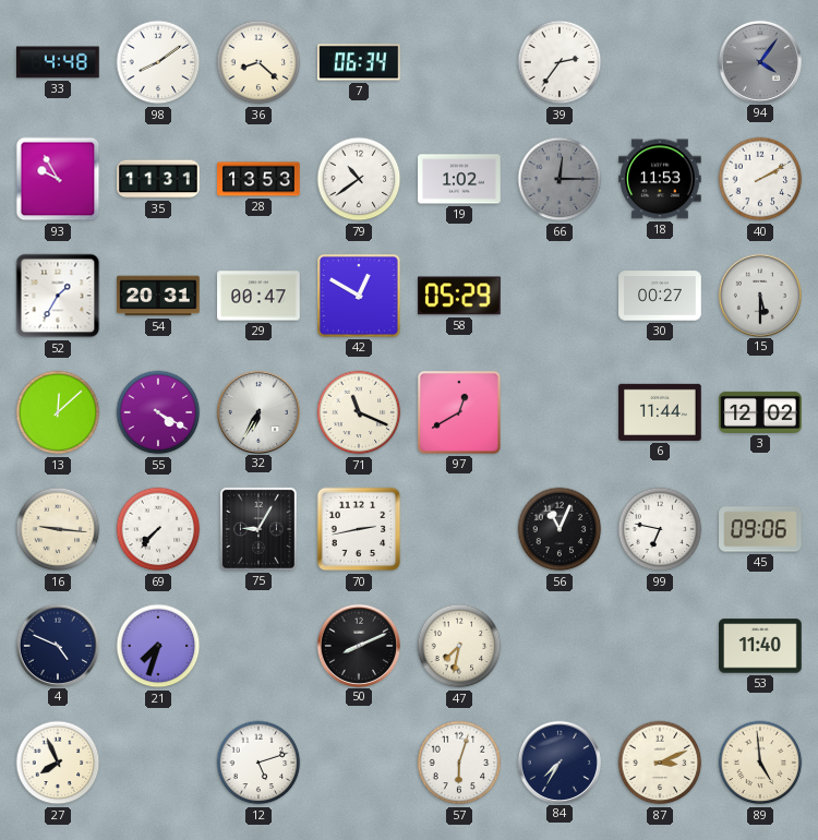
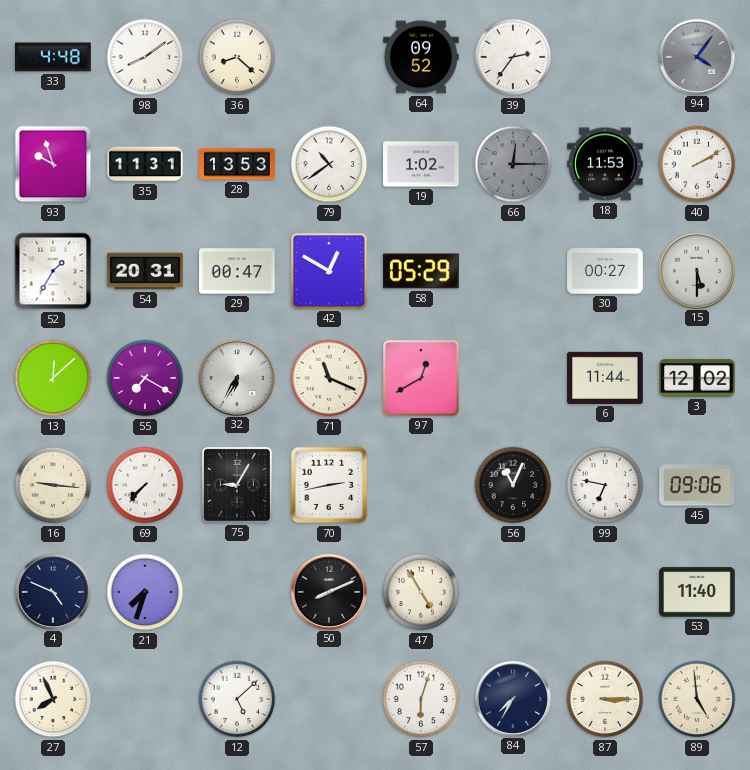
7: 06:34 -> none
64: none -> 09:52
93: 9:55 -> 9:57
55: 4:20 -> 7:20
47: 7:32 -> 4:55
12: 5:12 -> 5:08
87: 3:11 -> 3:15
